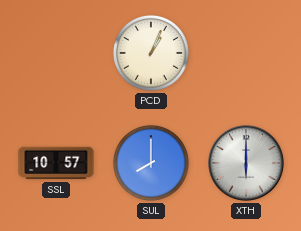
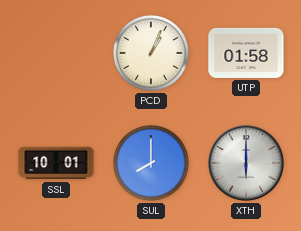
UTP: none -> 01:58
SSL: 10:57 -> 10:01
